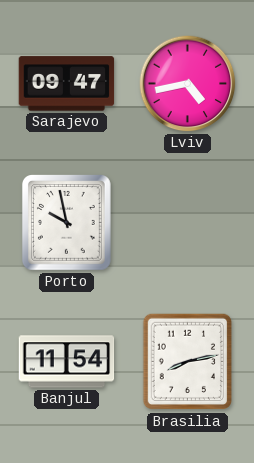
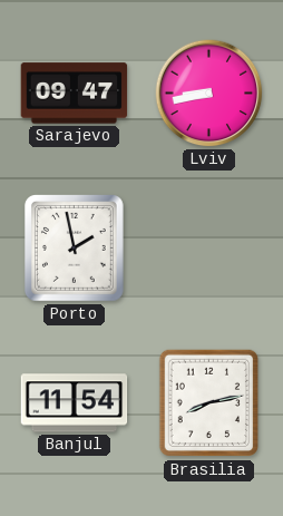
Lviv: 4:43 -> 8:43
Porto: 9:58 -> 1:58
